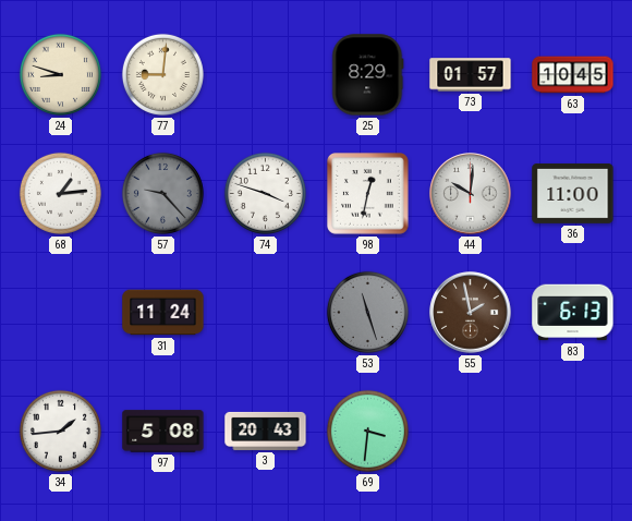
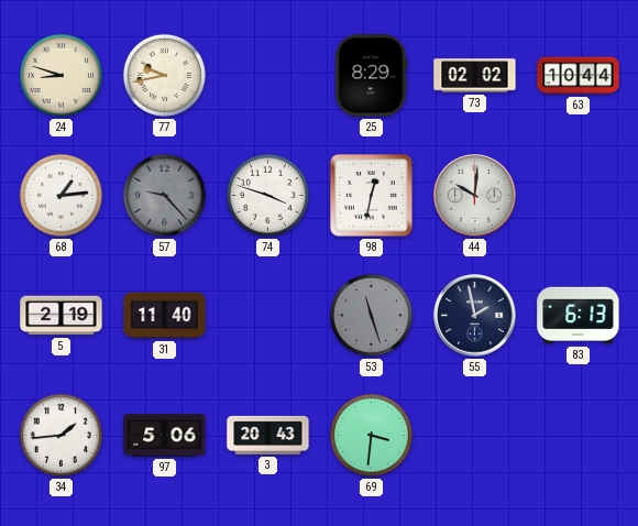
77: 9:01 -> 9:43
73: 01:57 -> 02:02
63: 10:45 -> 10:44
36: 11:00 -> none
5: none -> 2:19
31: 11:24 -> 11:40
55 dial: brown -> navy
97: 5:08 -> 5:06
